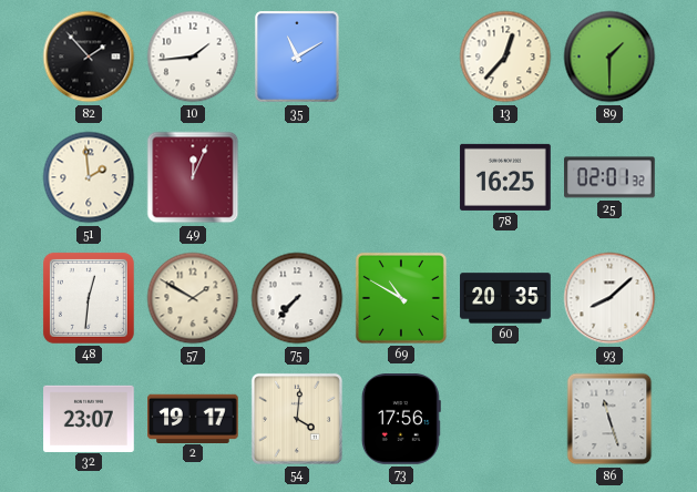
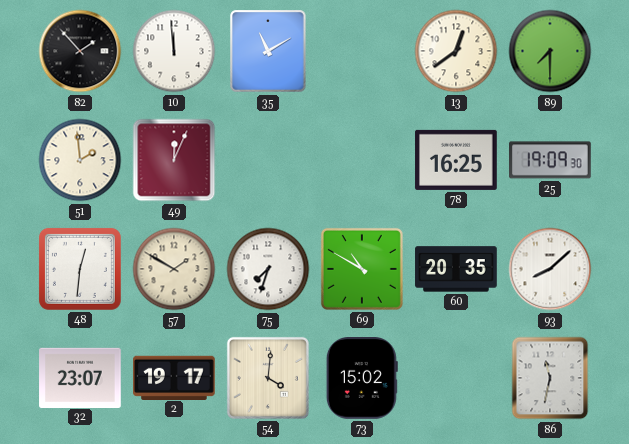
10: 1:44 -> 11:59
13: 12:37 -> 12:39
89: 1:30 -> 7:30
25: 02:01 -> 19:09
75: 7:37 -> 7:33
73: 17:56 -> 15:02
86: 11:27 -> 11:32
